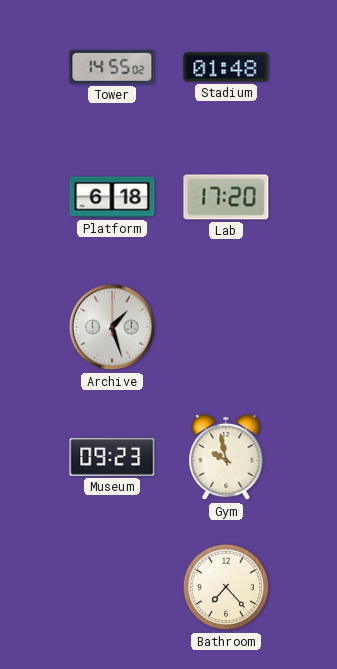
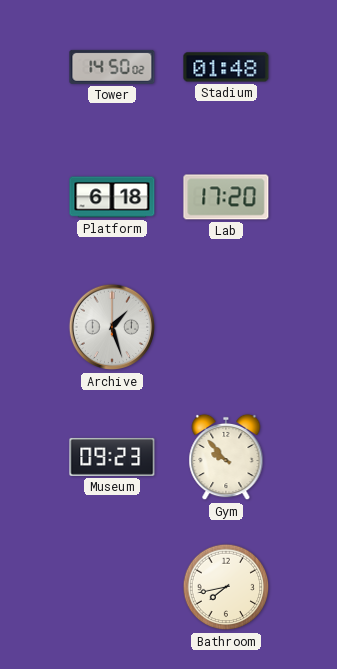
Tower: 14:55 -> 14:50
Gym: 9:58 -> 9:53
Bathroom: 7:23 -> 7:43
